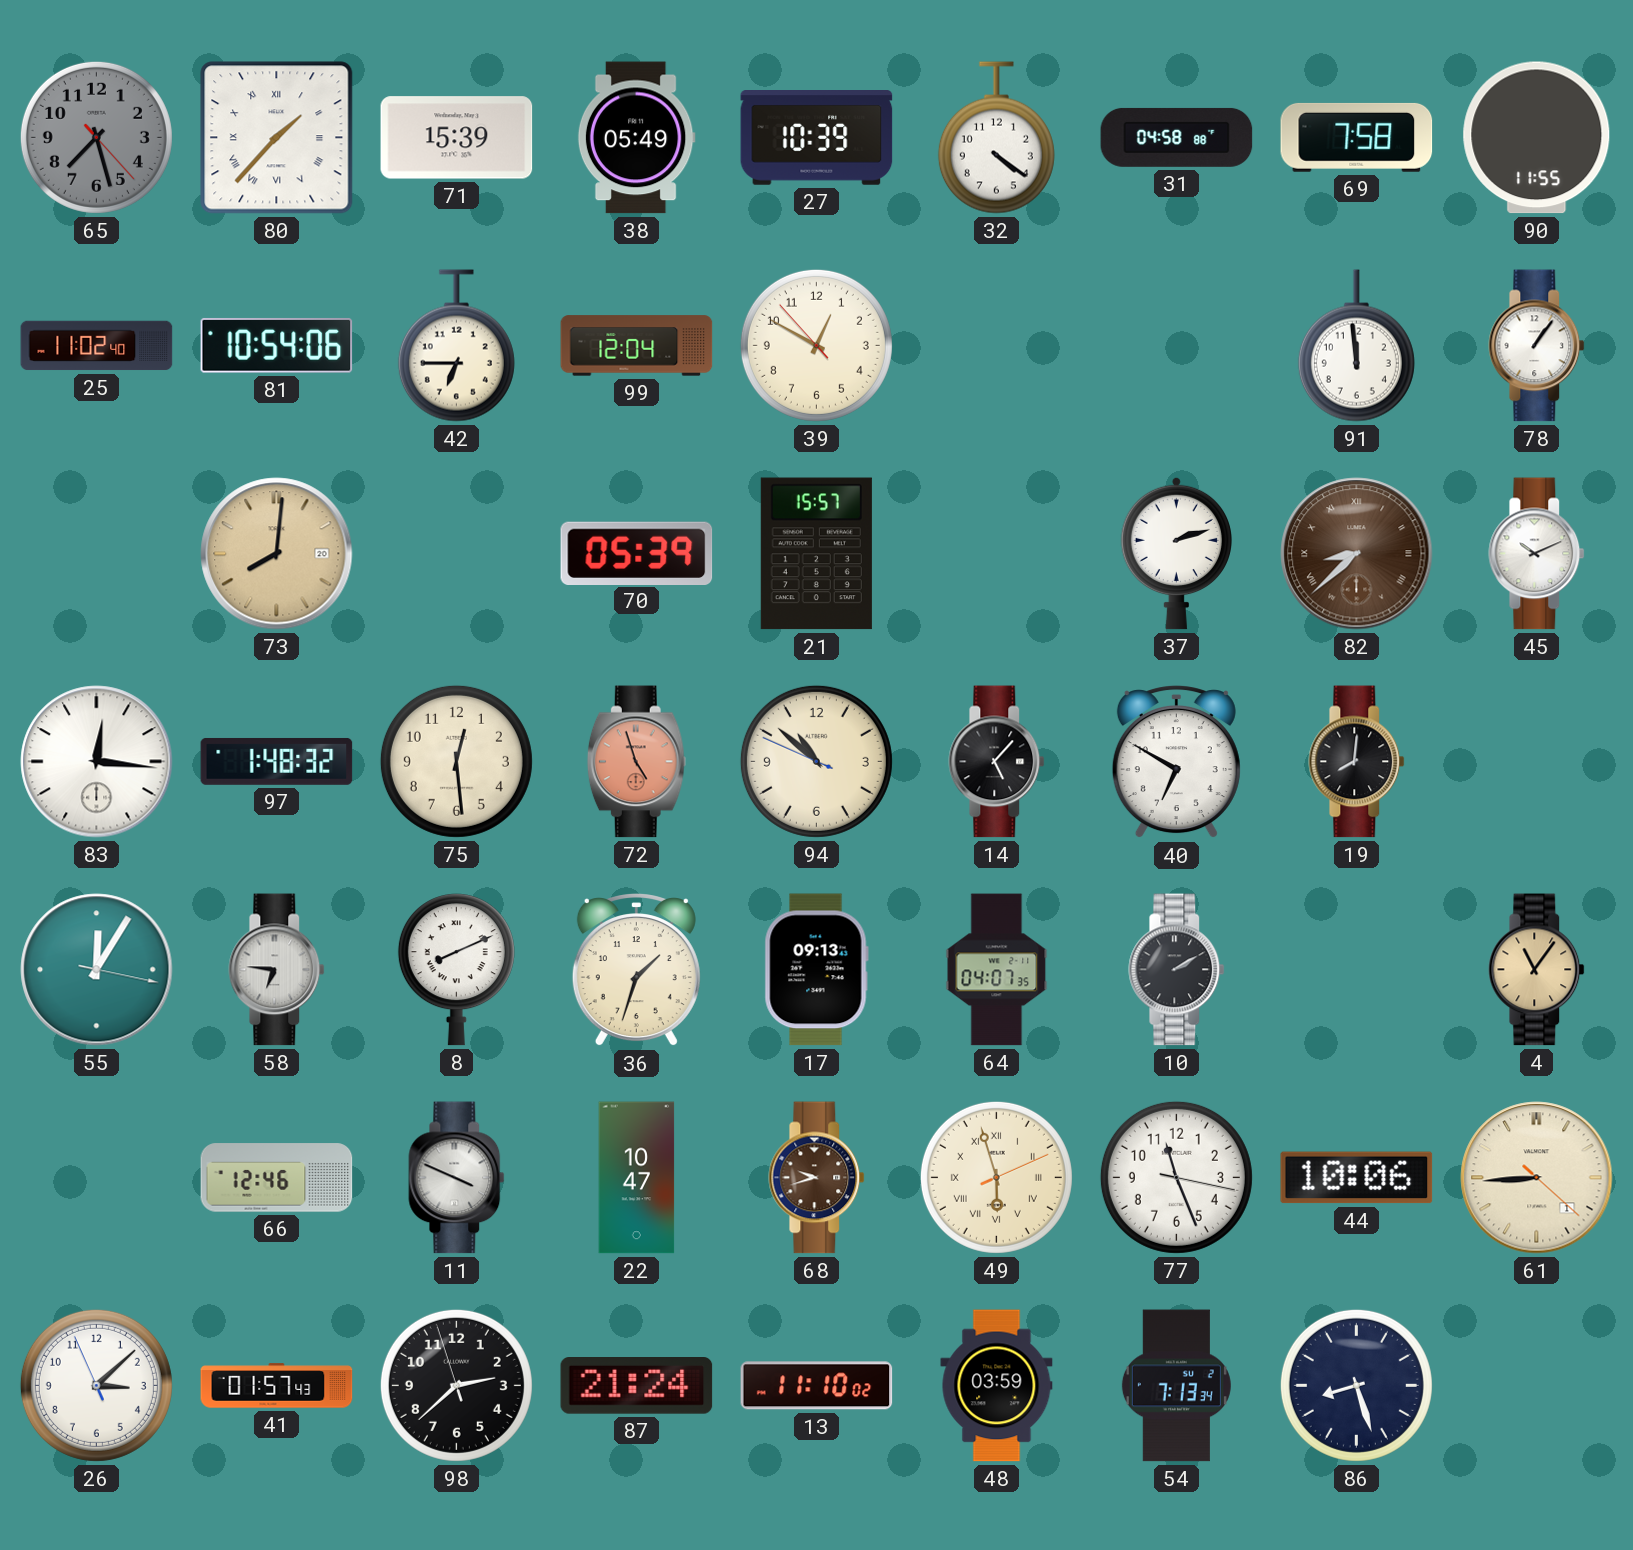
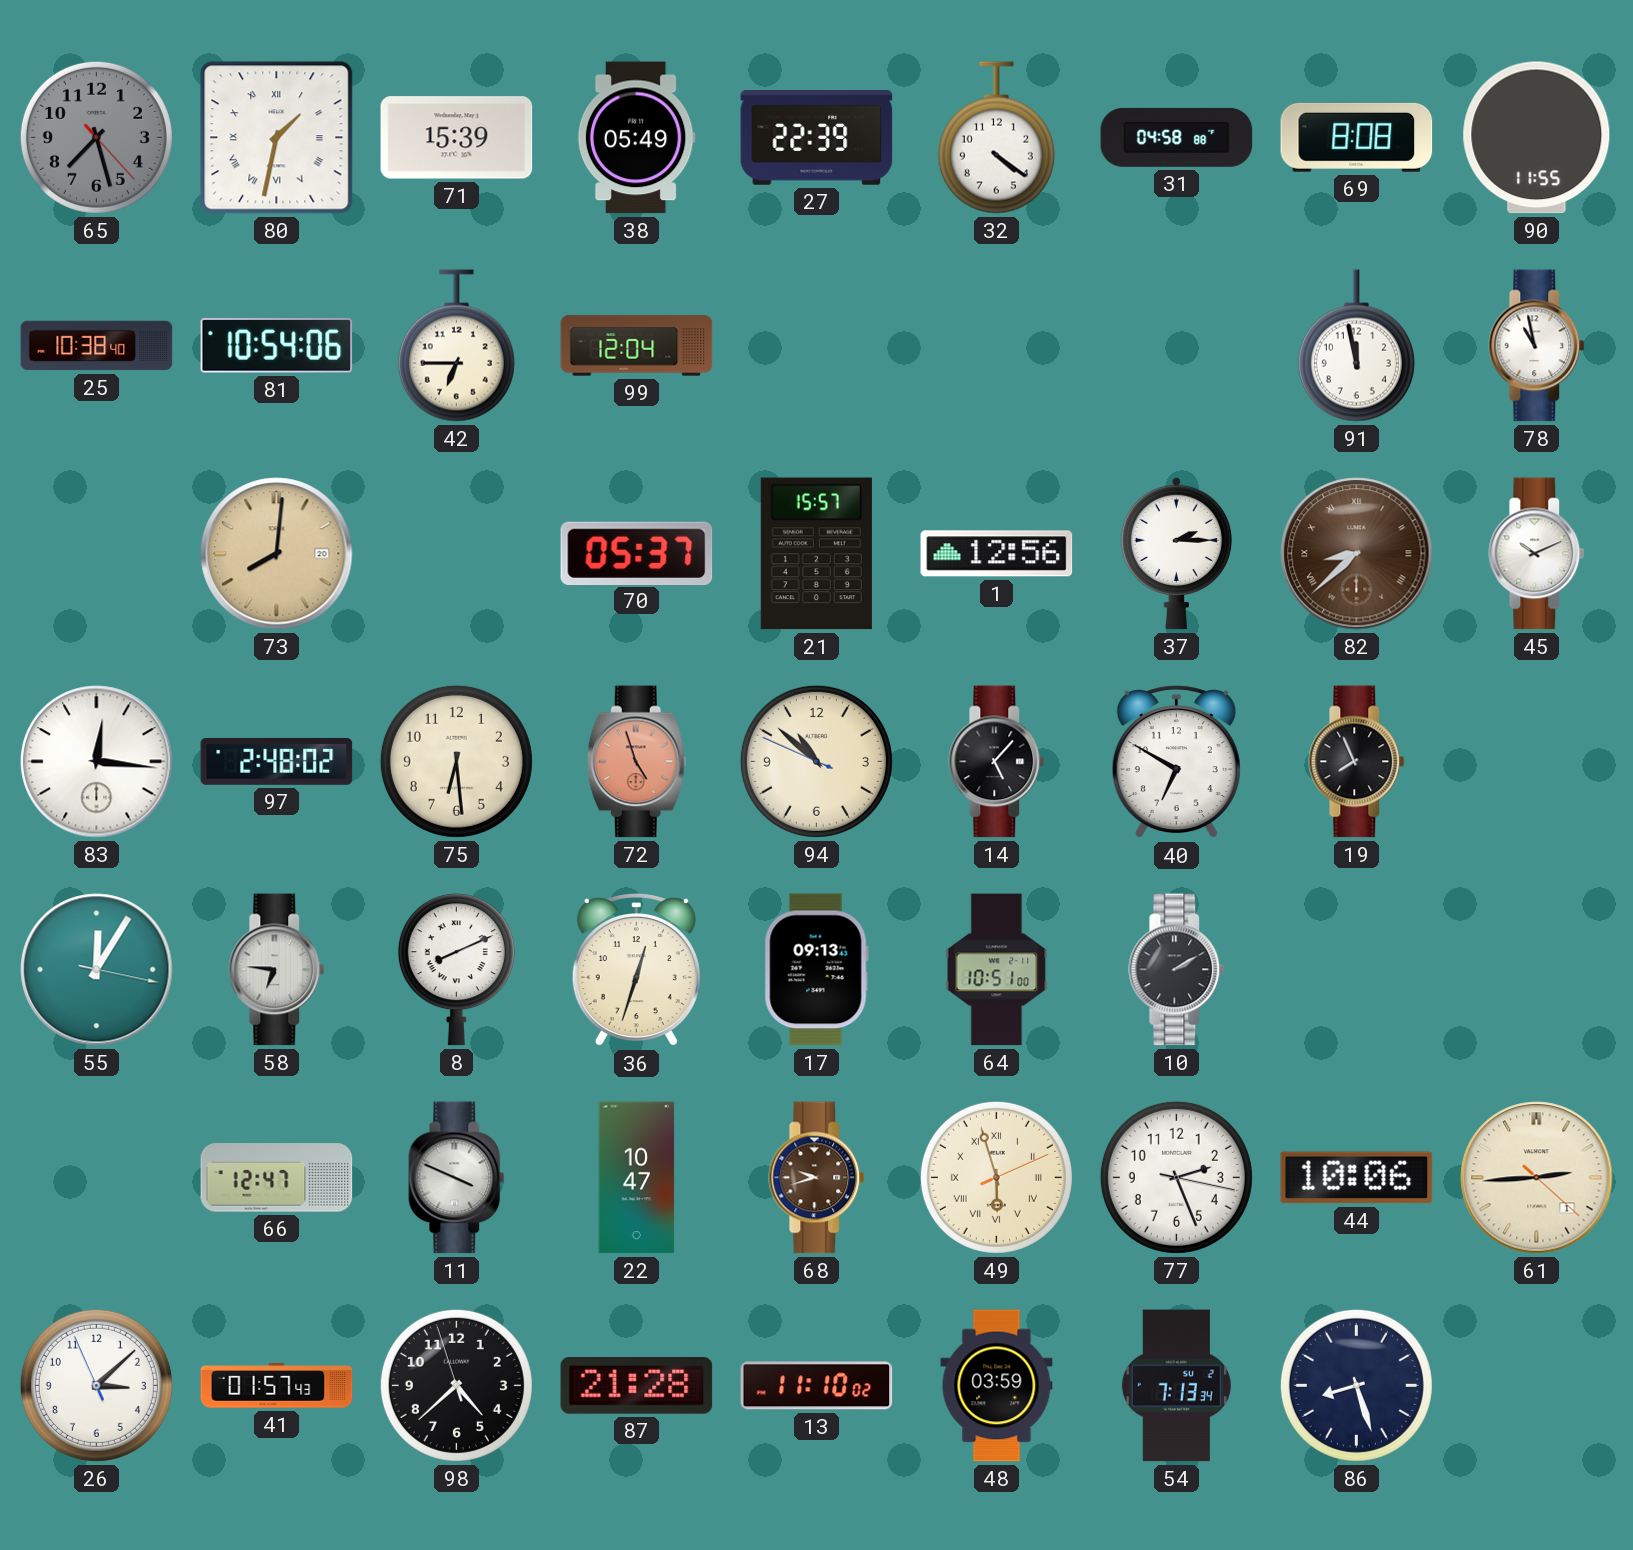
80: 1:37 -> 1:32
27: 10:39 -> 22:39
69: 7:58 -> 8:08
25: 11:02 -> 10:38
39: 12:49 -> none
91: 11:59 -> 11:58
78: 1:06 -> 10:58
70: 05:39 -> 05:37
1: none -> 12:56
37: 2:12 -> 2:15
97: 1:48 -> 2:48
75: 12:29 -> 6:29
19: 8:01 -> 7:56
36: 1:33 -> 12:33
64: 04:07 -> 10:51
4: 11:06 -> none
66: 12:46 -> 12:47
77: 11:26 -> 2:26
61: 8:44 -> 2:44
98: 2:37 -> 4:37
87: 21:24 -> 21:28
